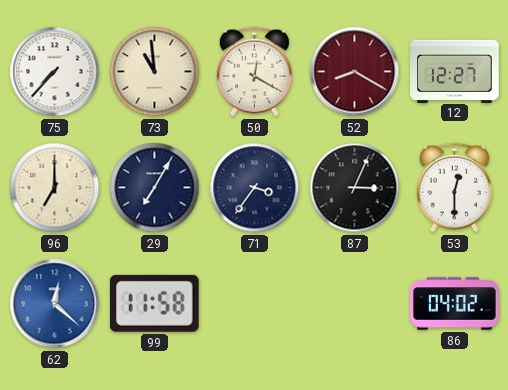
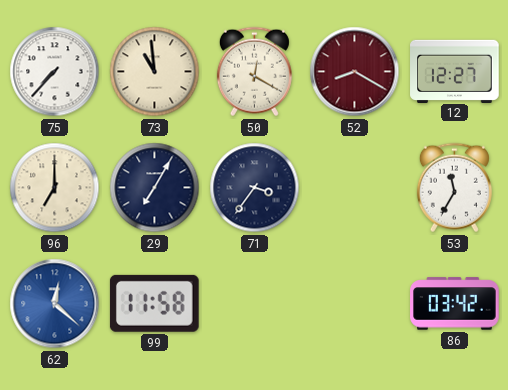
87: 3:04 -> none
53: 12:30 -> 11:35
86: 04:02 -> 03:42
